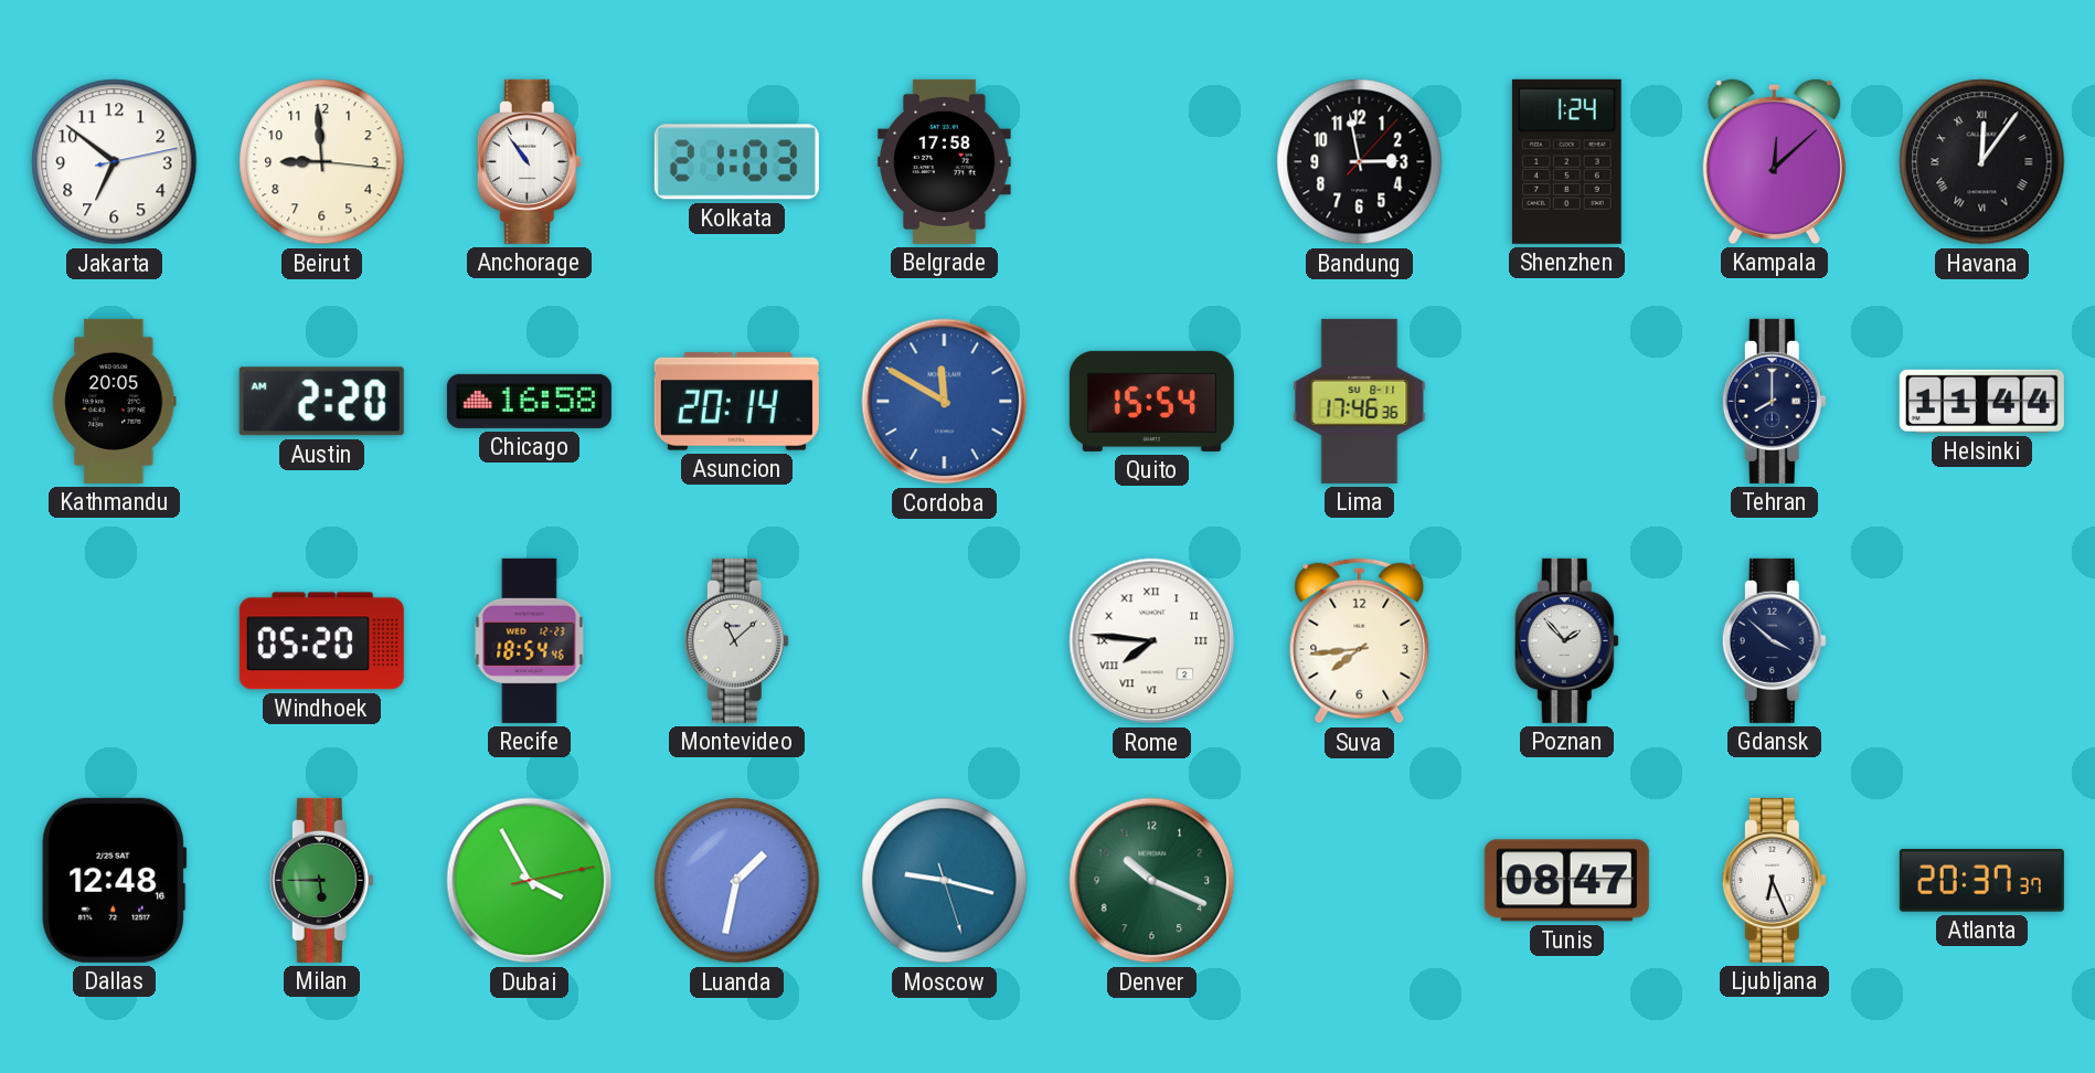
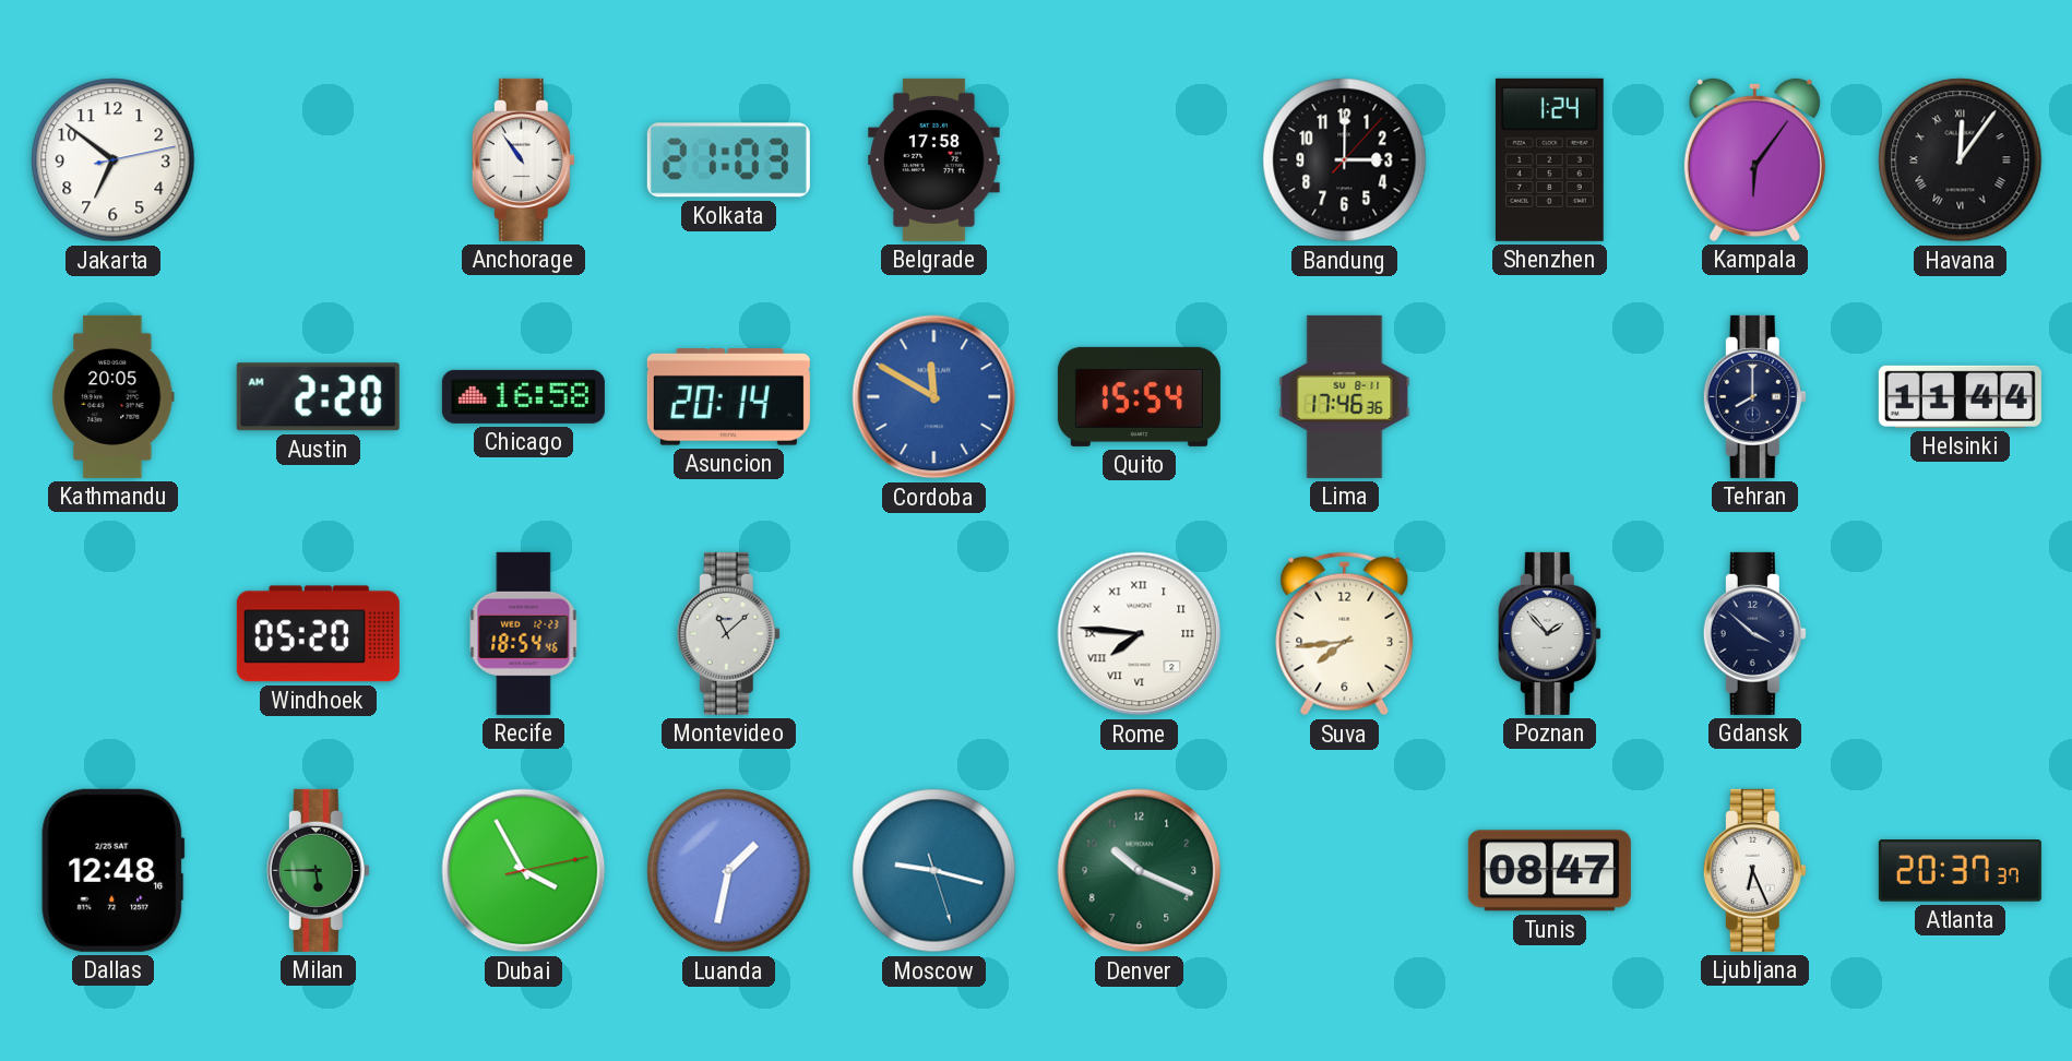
Beirut: 8:59 -> none
Bandung: 2:58 -> 3:00
Kampala: 12:08 -> 6:06
